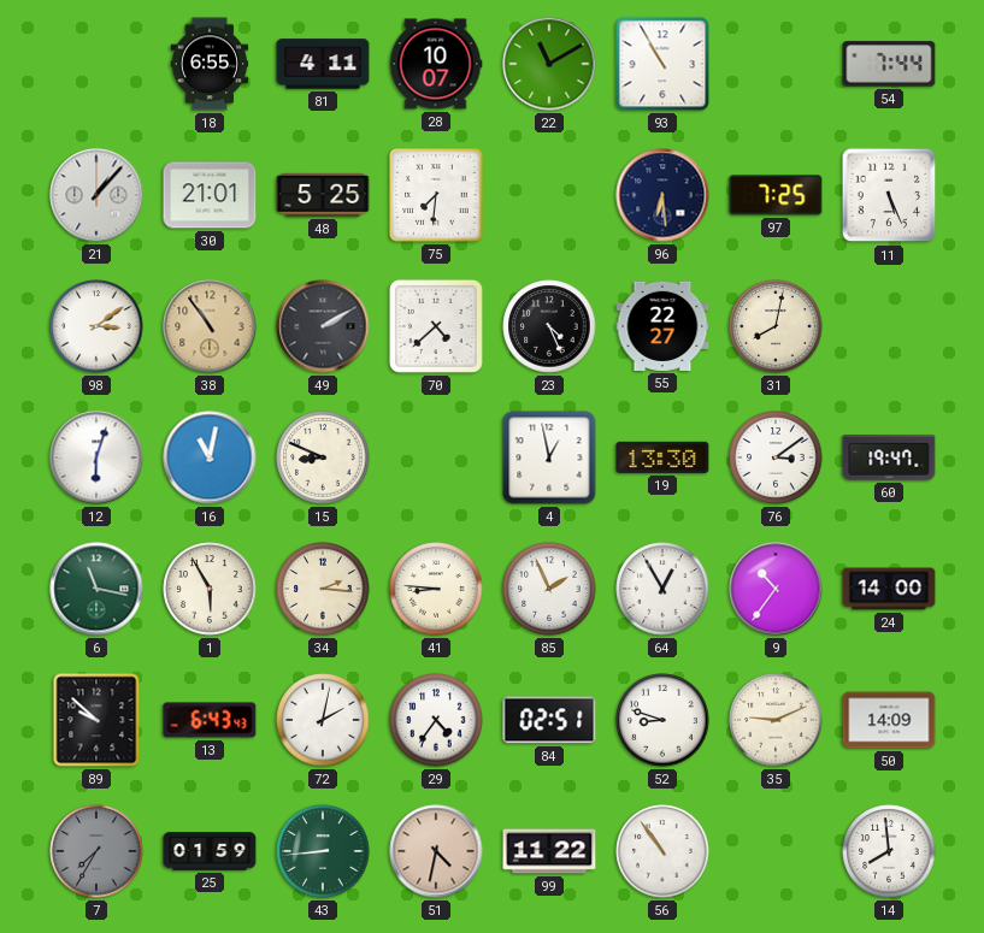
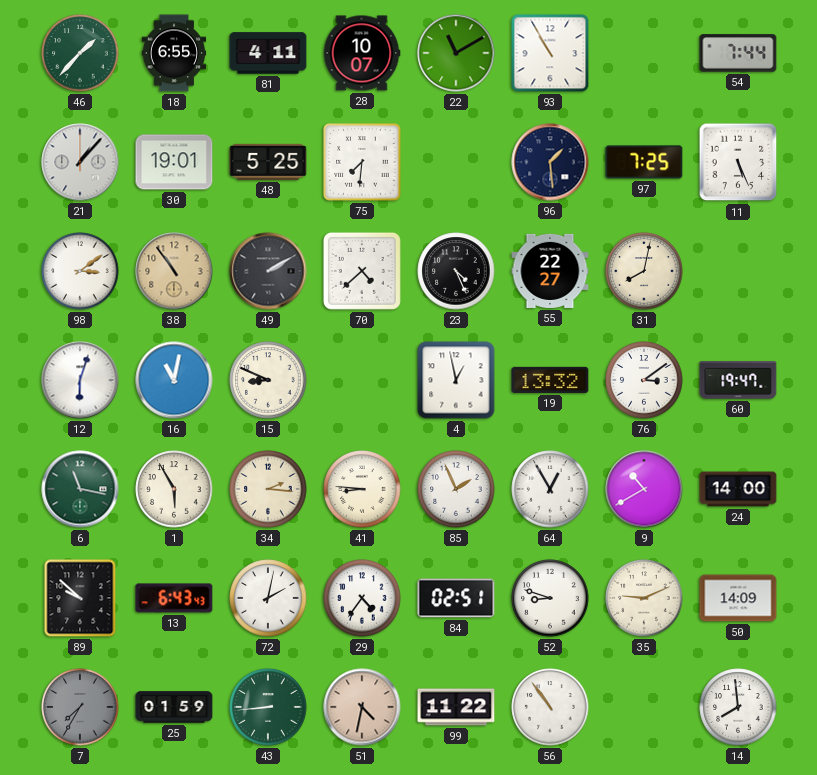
46: none -> 1:37
30: 21:01 -> 19:01
96: 6:29 -> 1:29
19: 13:30 -> 13:32
9: 10:36 -> 10:40
